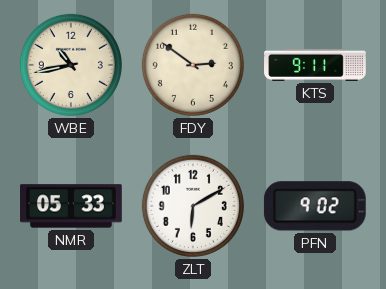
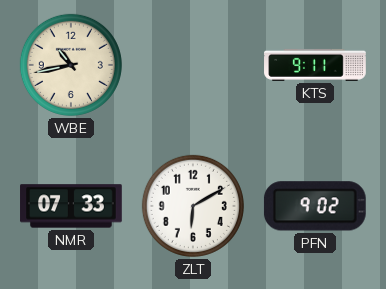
FDY: 2:51 -> none
NMR: 05:33 -> 07:33
